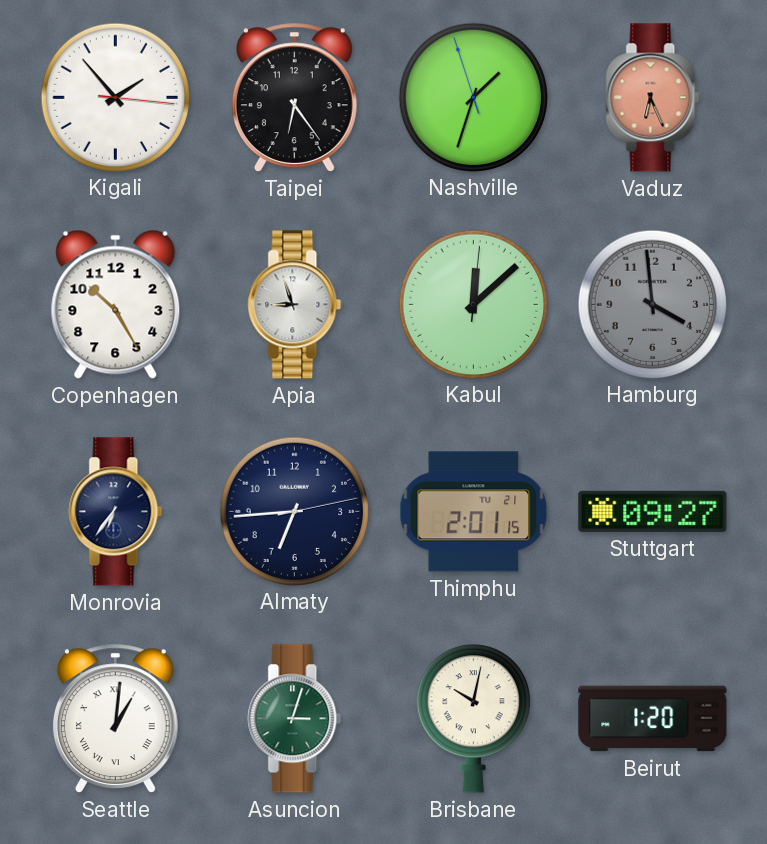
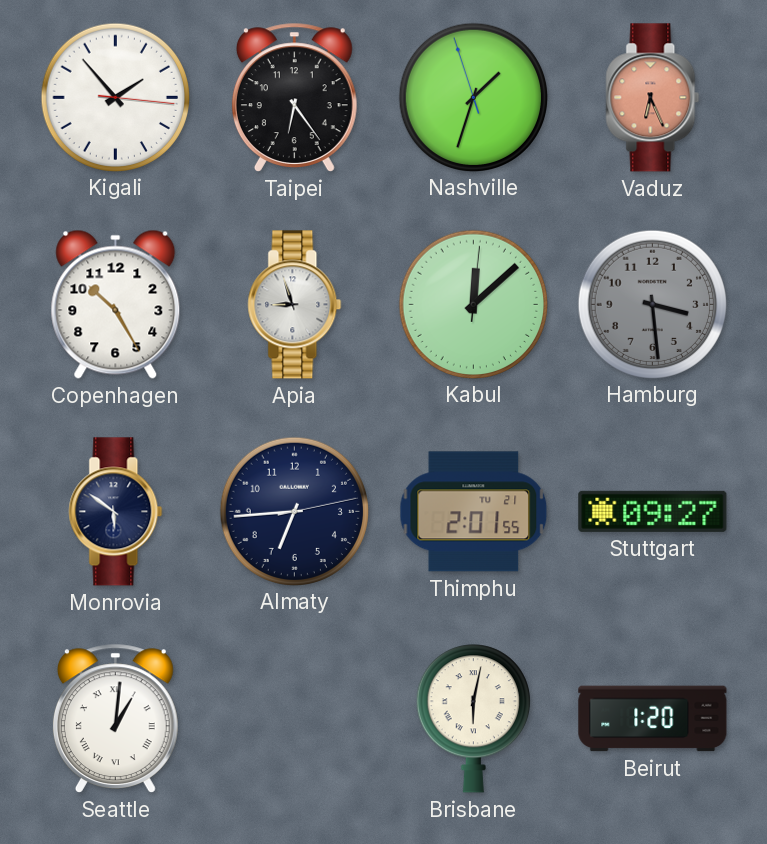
Hamburg: 3:59 -> 3:29
Monrovia: 6:36 -> 5:51
Thimphu: 2:01:15 -> 2:01:55
Asuncion: 3:03 -> none
Brisbane: 10:02 -> 6:02
